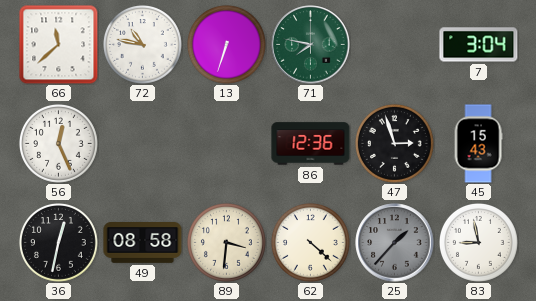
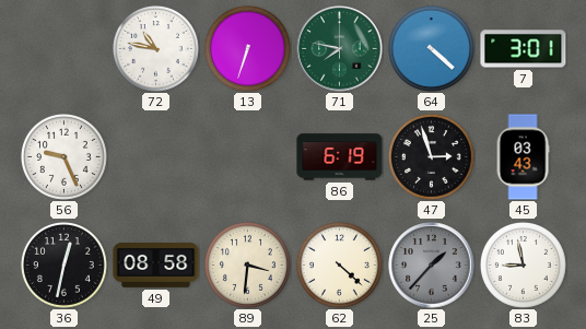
66: 11:38 -> none
64: none -> 4:22
7: 3:04 -> 3:01
56: 12:26 -> 9:26
86: 12:36 -> 6:19
45: 15:43 -> 03:43
